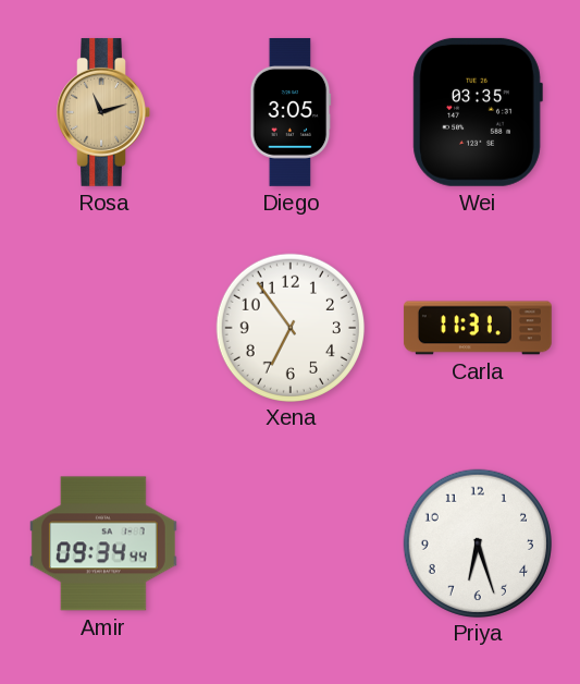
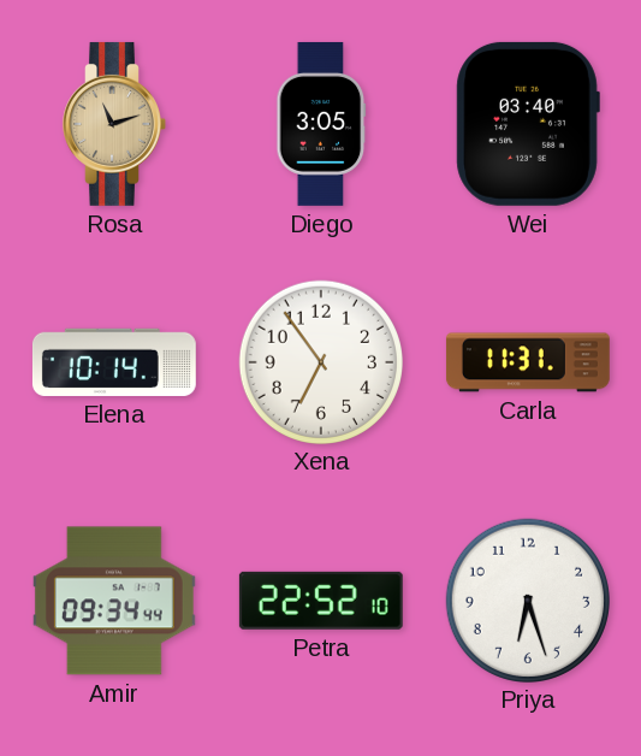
Wei: 03:35 -> 03:40
Elena: none -> 10:14
Petra: none -> 22:52
